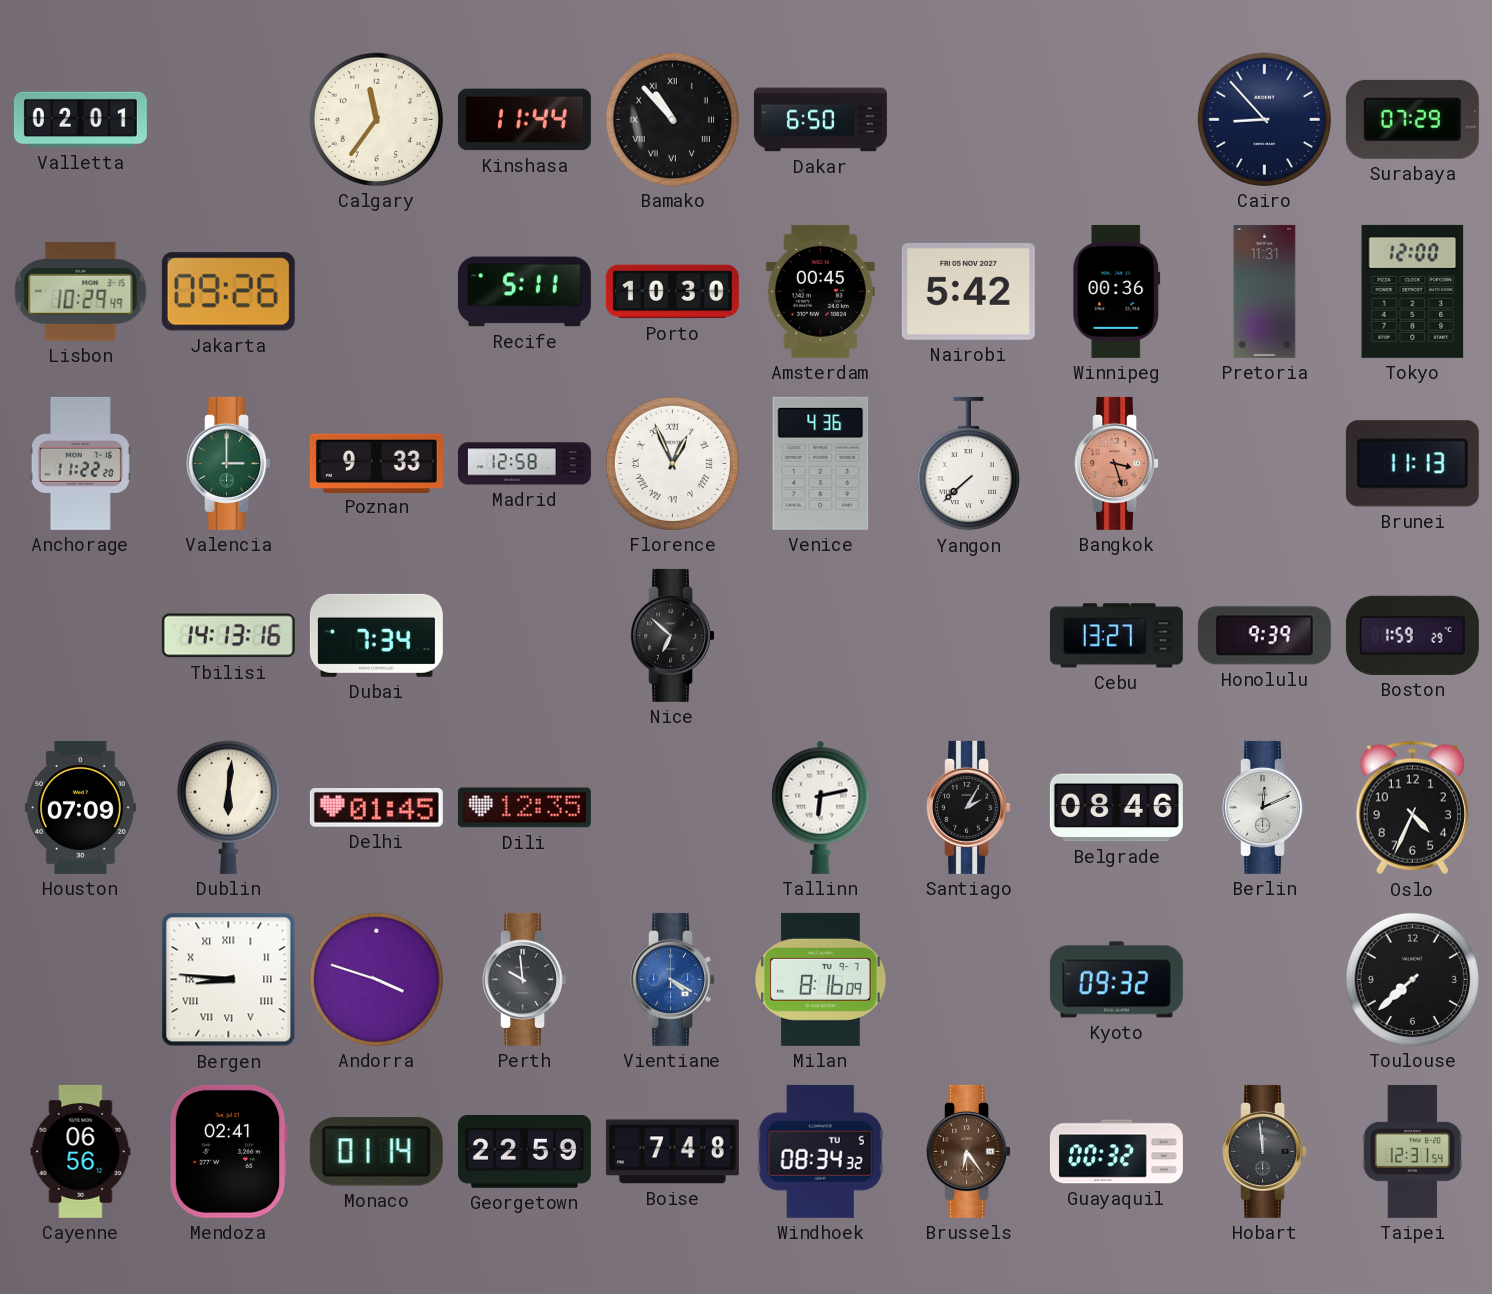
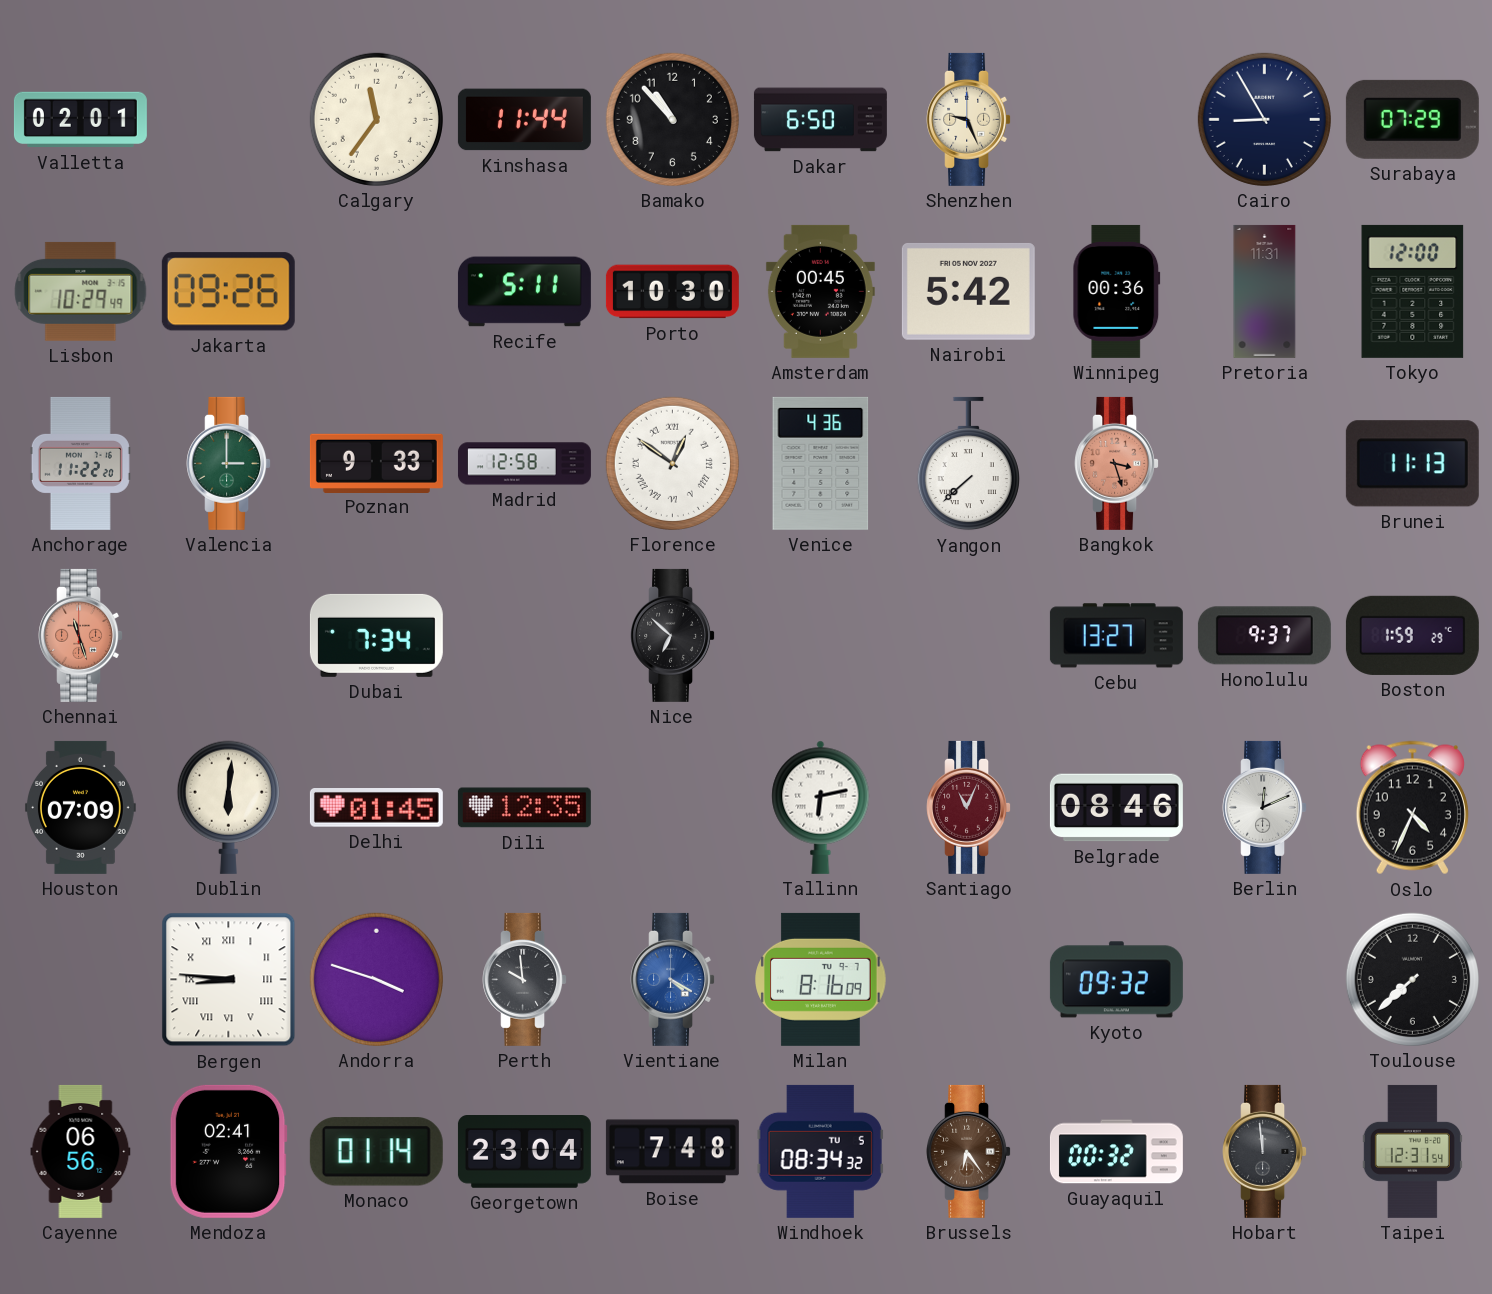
Bamako numerals: Roman -> Arabic
Shenzhen: none -> 9:26
Cairo: 8:53 -> 8:55
Florence: 12:56 -> 12:51
Chennai: none -> 11:27
Tbilisi: 14:13 -> none
Honolulu: 9:39 -> 9:37
Santiago: 2:05 -> 11:04
Santiago dial: black -> burgundy
Georgetown: 22:59 -> 23:04
